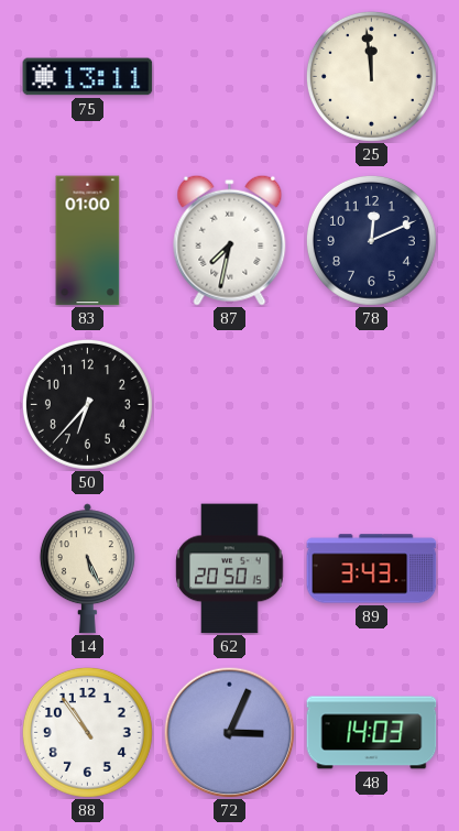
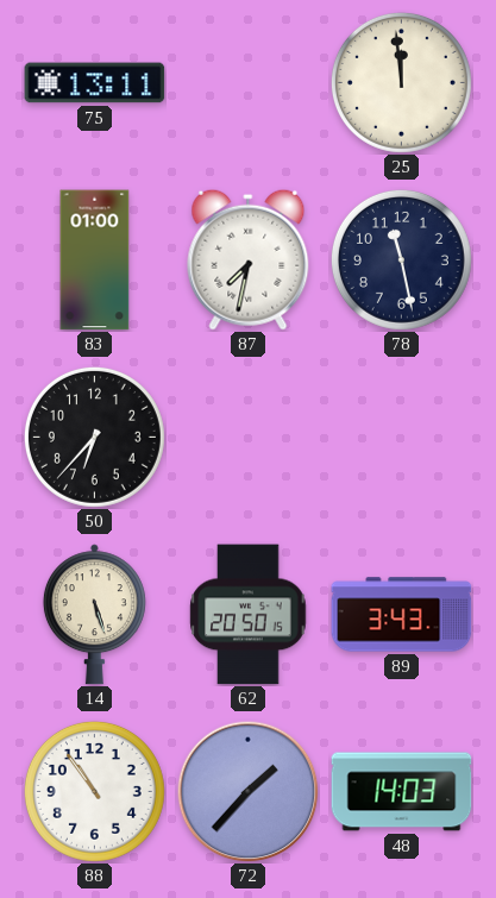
78: 12:11 -> 11:28
14: 5:26 -> 5:27
72: 3:04 -> 1:37
